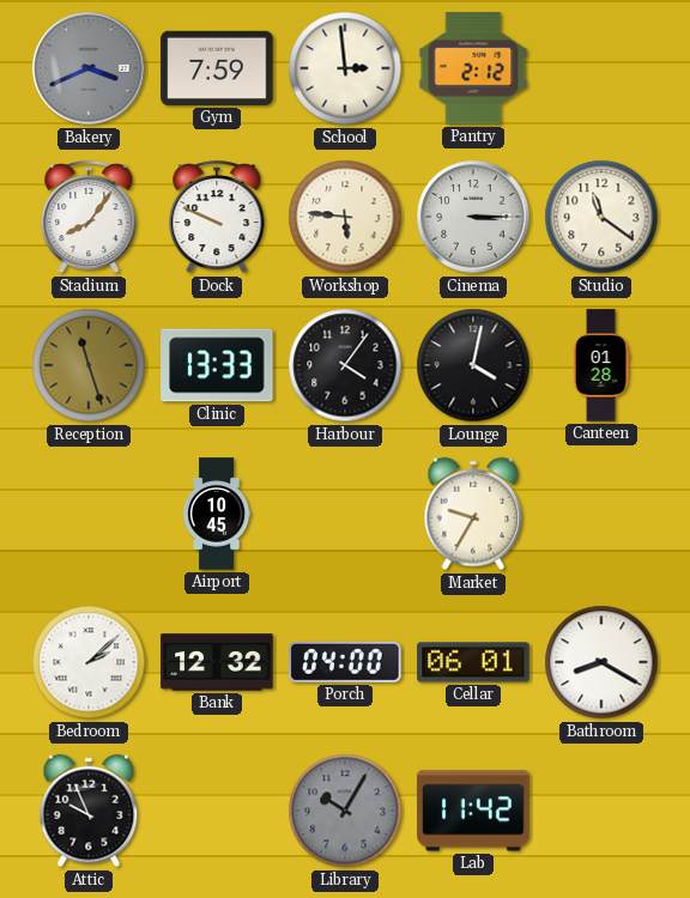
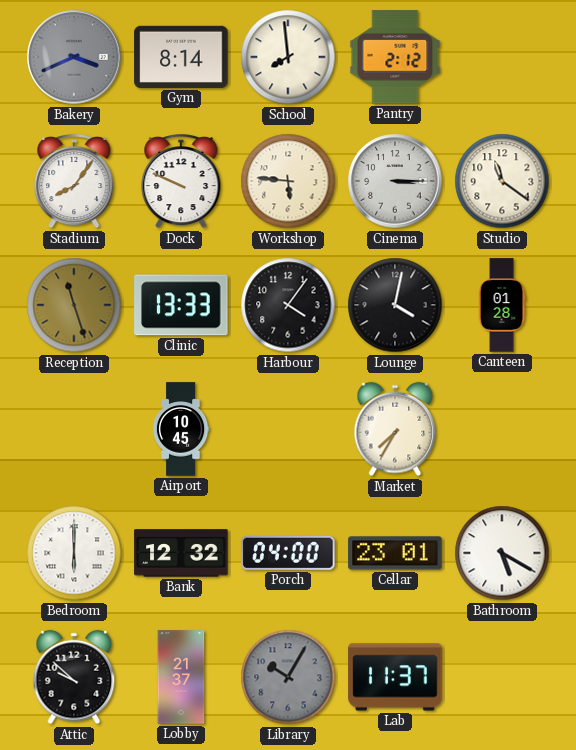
Gym: 7:59 -> 8:14
School: 2:59 -> 7:59
Market: 9:35 -> 7:35
Bedroom: 2:08 -> 6:00
Cellar: 06:01 -> 23:01
Bathroom: 8:20 -> 5:20
Attic: 9:56 -> 9:52
Lobby: none -> 21:37
Lab: 11:42 -> 11:37
